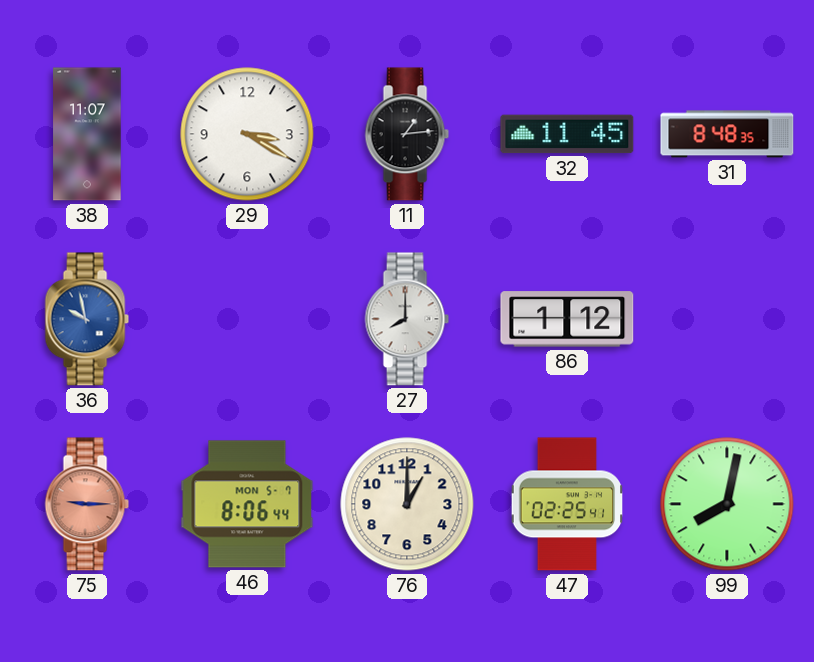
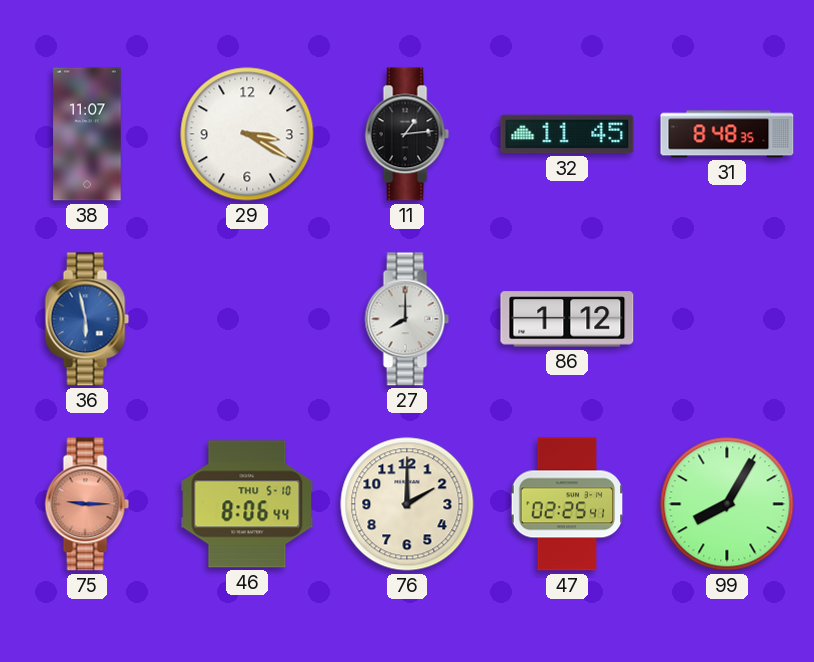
36: 9:58 -> 5:58
46 date: MON 5-7 -> THU 5-10
76: 1:00 -> 2:00
99: 8:02 -> 8:05
